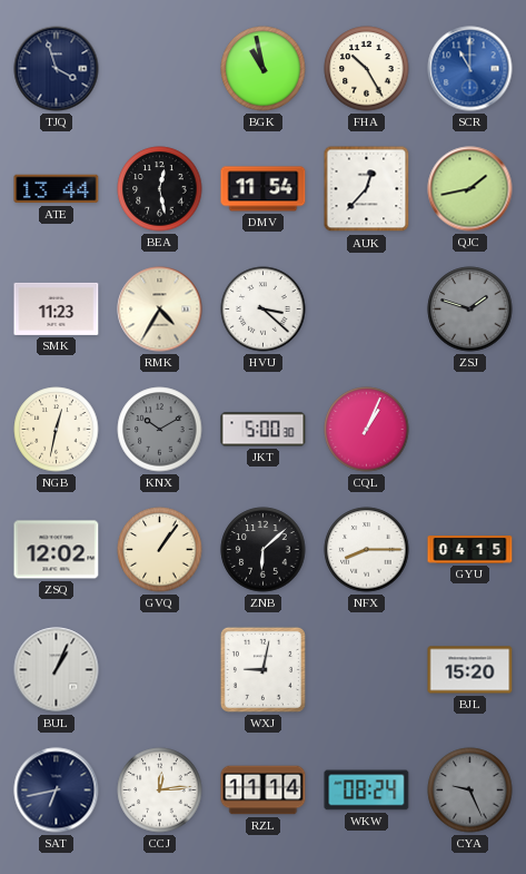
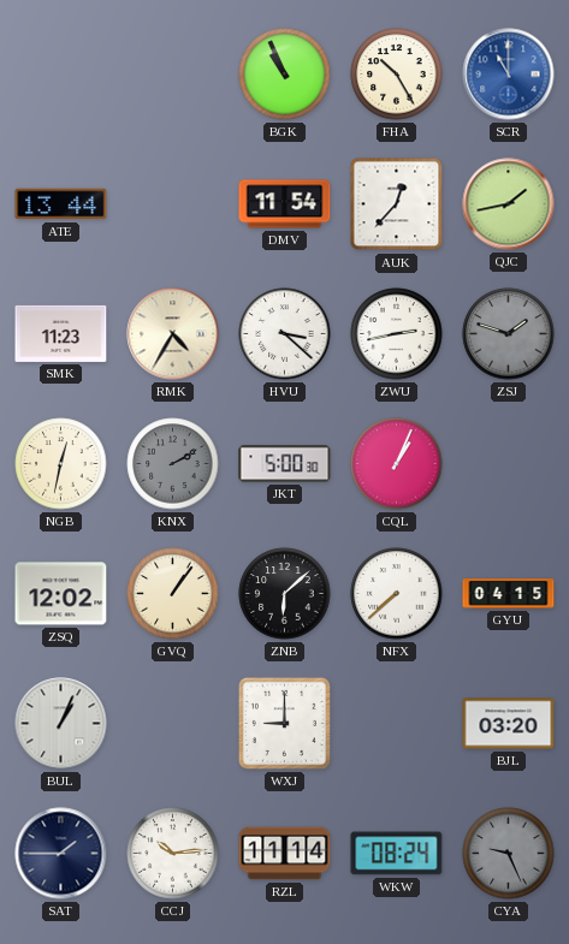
TJQ: 3:57 -> none
BGK: 10:58 -> 10:56
BEA: 12:28 -> none
ZWU: none -> 2:43
KNX: 10:10 -> 2:10
NFX: 8:15 -> 7:38
WXJ: 9:02 -> 9:00
BJL: 15:20 -> 03:20
SAT: 6:43 -> 1:45
CCJ: 12:14 -> 10:14
